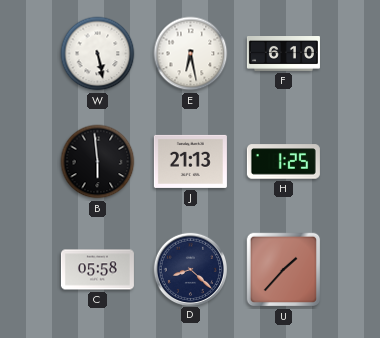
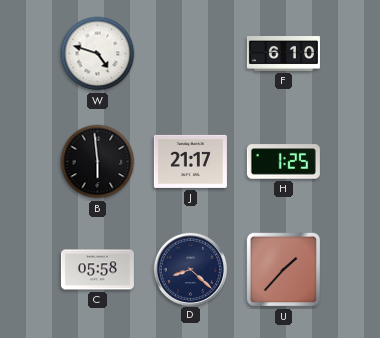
W: 5:28 -> 4:48
E: 6:28 -> none
J: 21:13 -> 21:17
